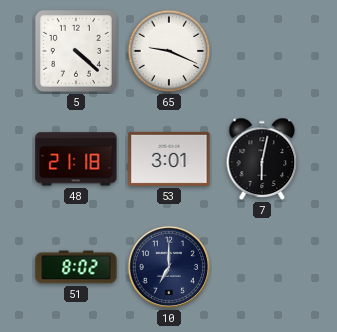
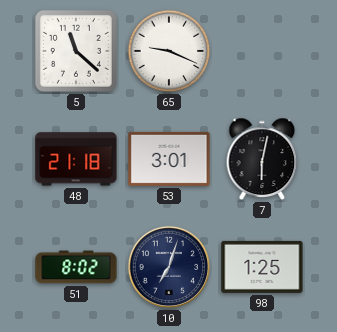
5: 4:22 -> 11:22
10: 7:00 -> 7:03
98: none -> 1:25
